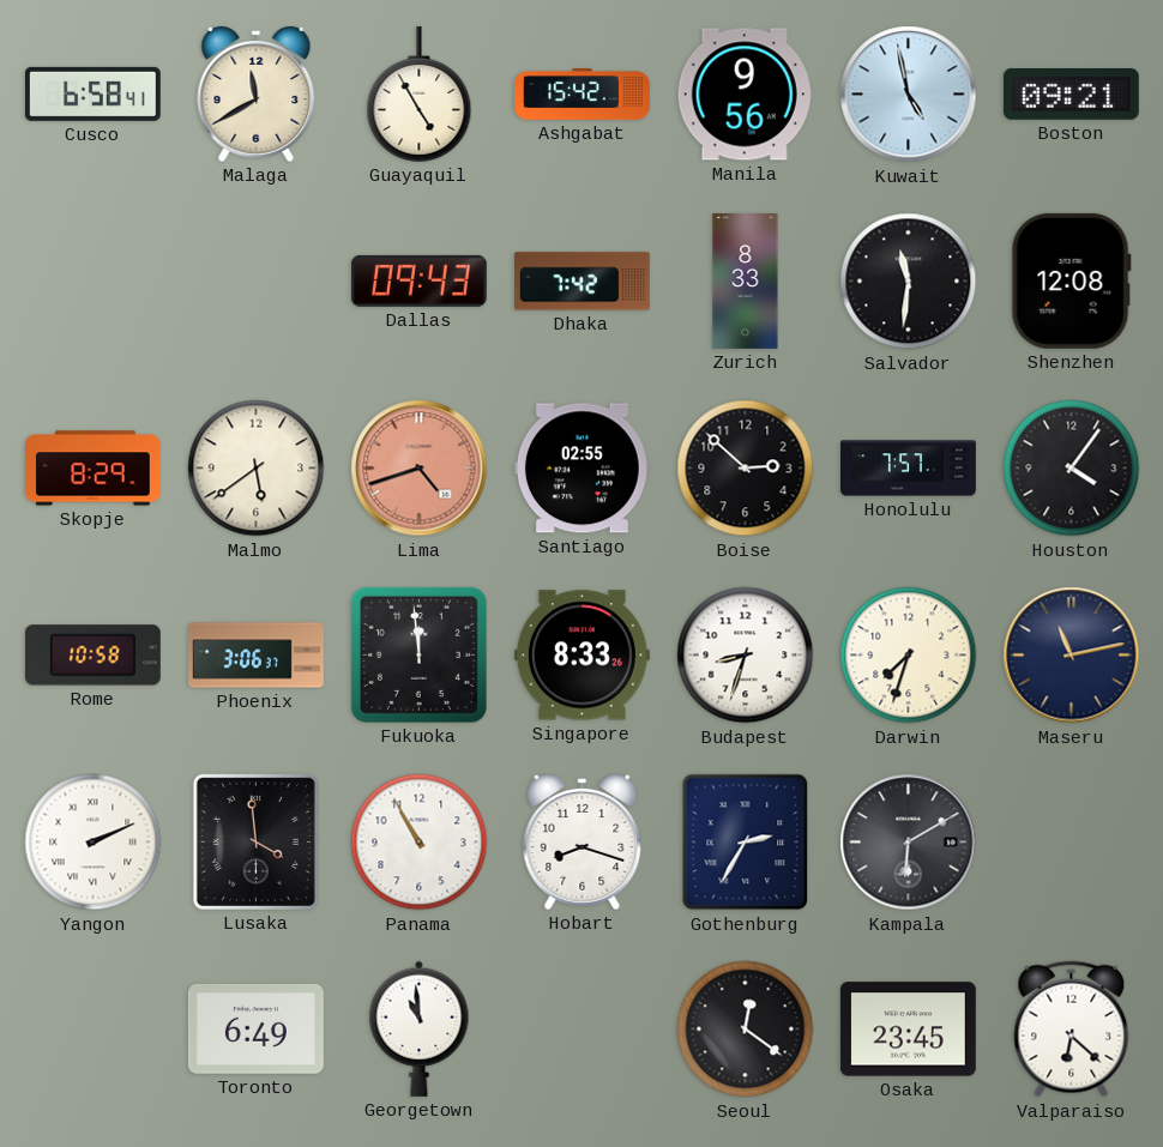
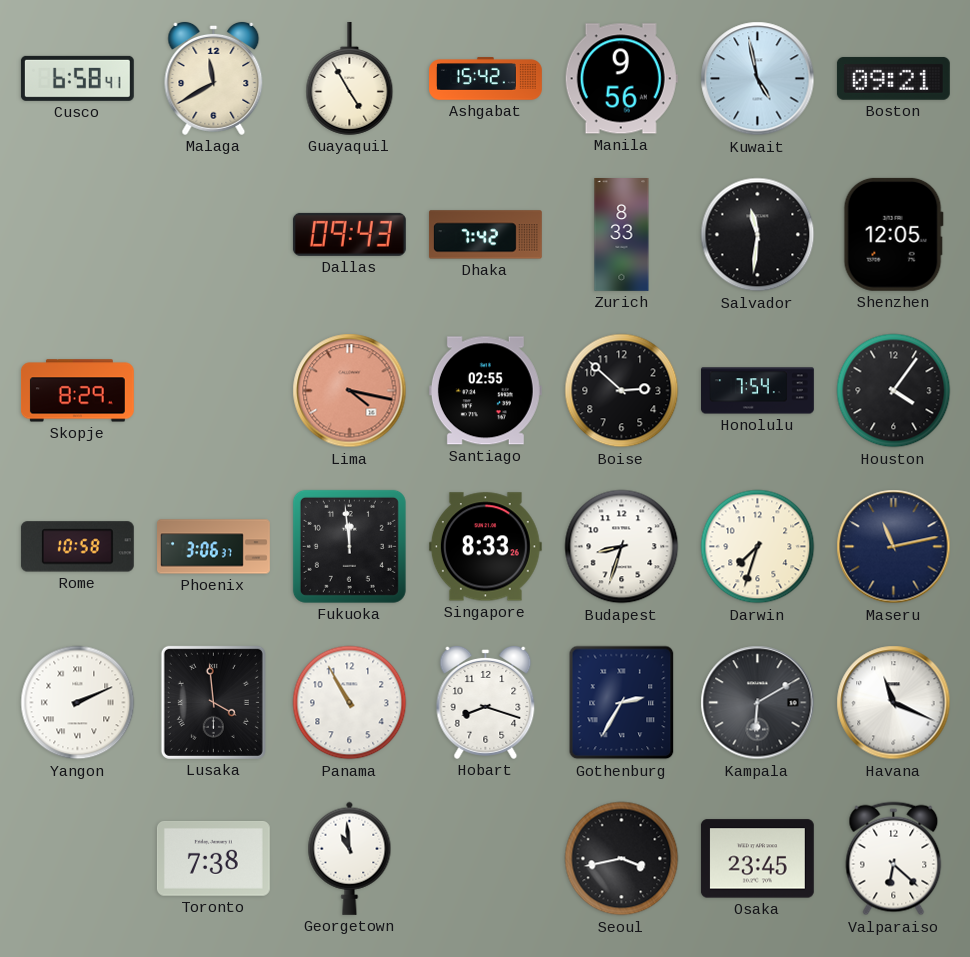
Shenzhen: 12:08 -> 12:05
Malmo: 5:39 -> none
Lima: 4:42 -> 4:17
Honolulu: 7:57 -> 7:54
Havana: none -> 11:19
Toronto: 6:49 -> 7:38
Seoul: 12:21 -> 3:43
